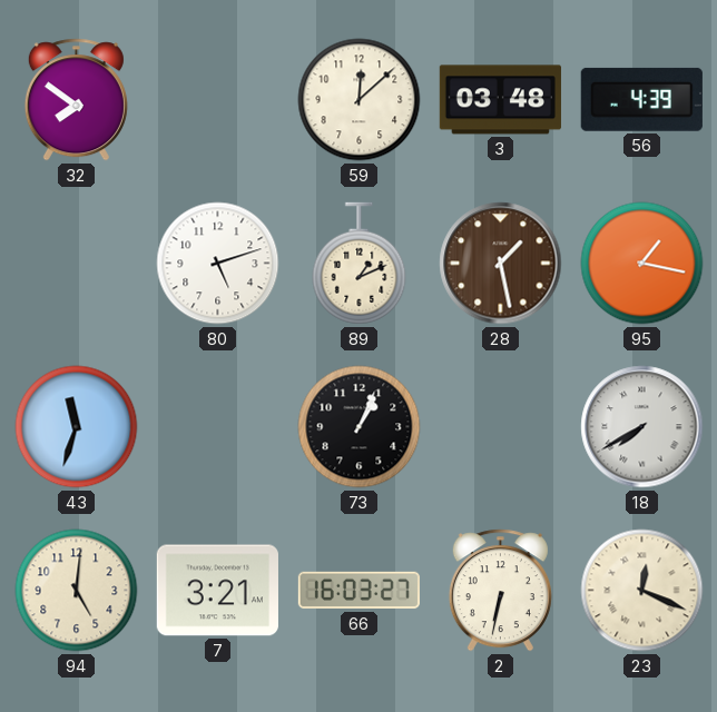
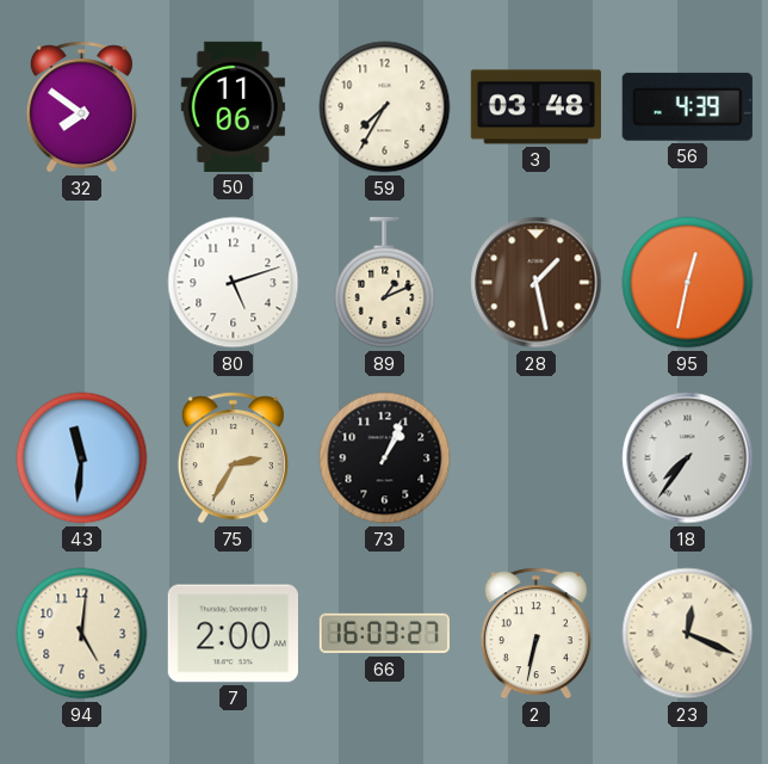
50: none -> 11:06
59: 12:08 -> 7:35
95: 1:17 -> 12:32
43: 11:33 -> 11:31
75: none -> 2:35
18: 7:40 -> 7:36
7: 3:21 -> 2:00
